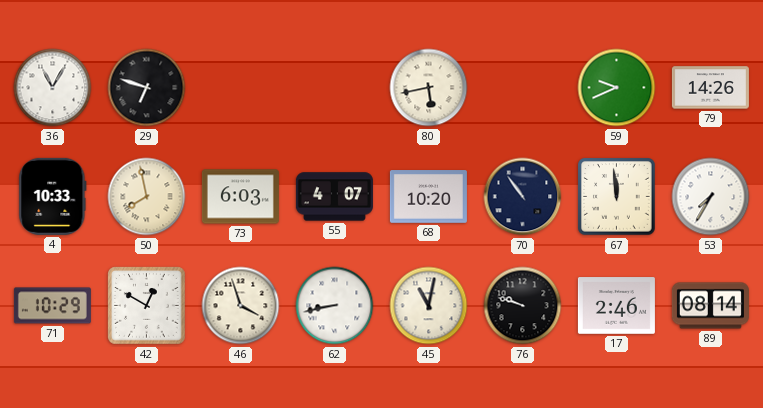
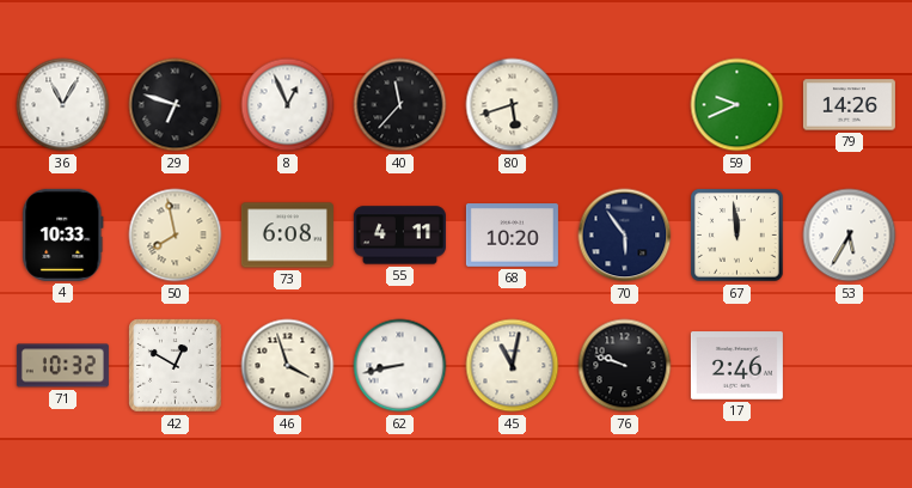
8: none -> 12:56
40: none -> 11:37
80: 5:43 -> 5:42
73: 6:03 -> 6:08
55: 4:07 -> 4:11
70: 10:54 -> 5:54
53: 7:35 -> 5:35
71: 10:29 -> 10:32
89: 08:14 -> none
